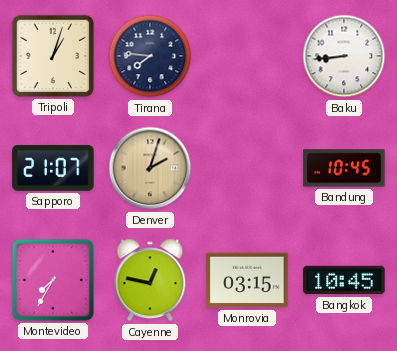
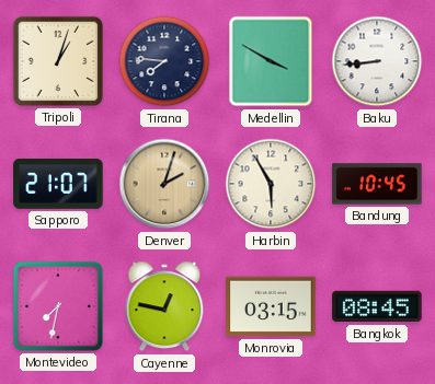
Medellin: none -> 3:50
Harbin: none -> 5:55
Montevideo: 7:35 -> 7:32
Bangkok: 10:45 -> 08:45
